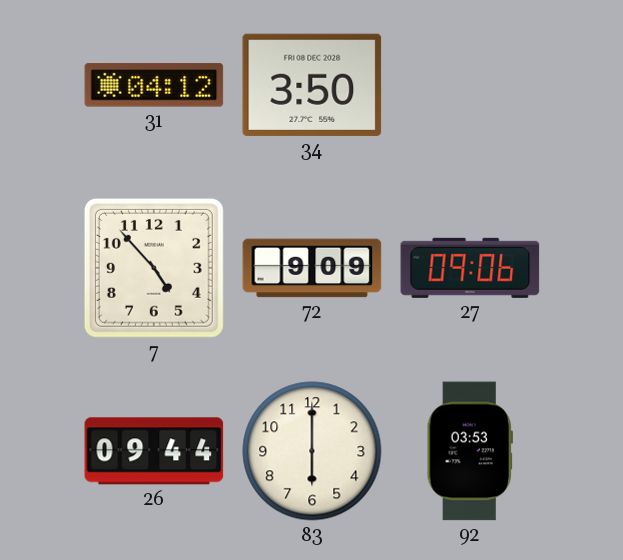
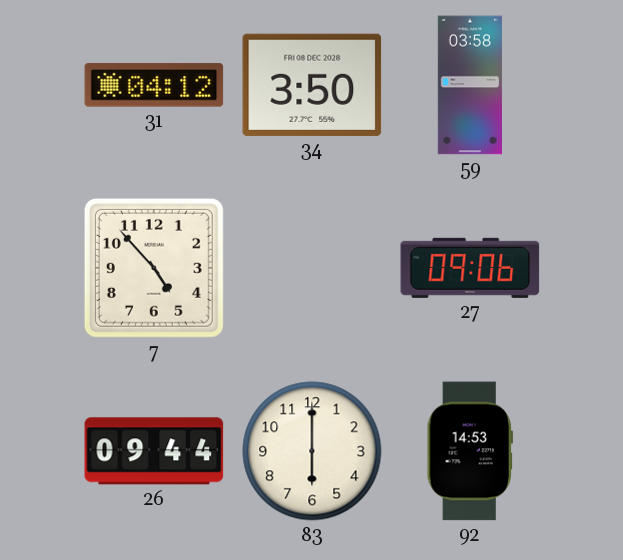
59: none -> 03:58
72: 9:09 -> none
92: 03:53 -> 14:53
